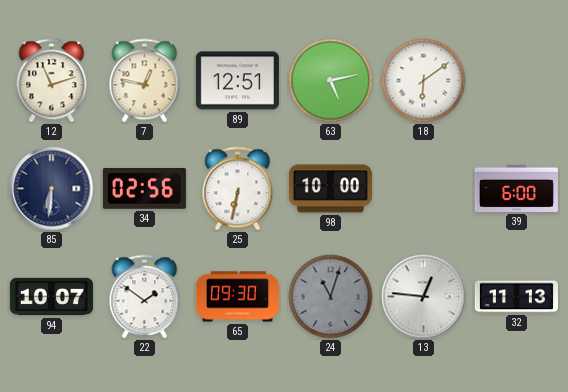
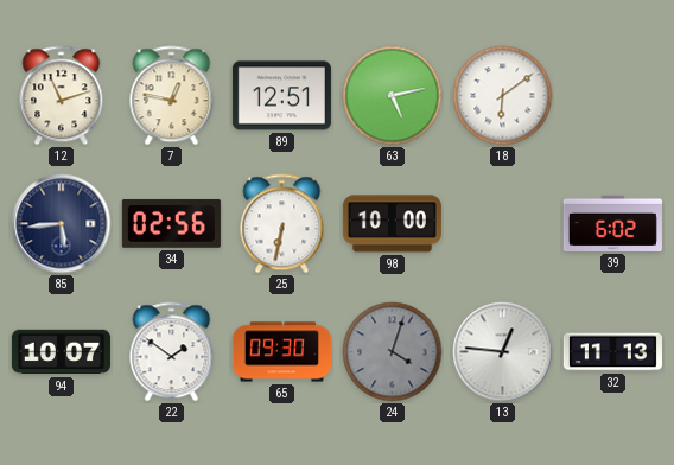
85: 6:31 -> 5:44
39: 6:00 -> 6:02
24: 11:03 -> 4:03
